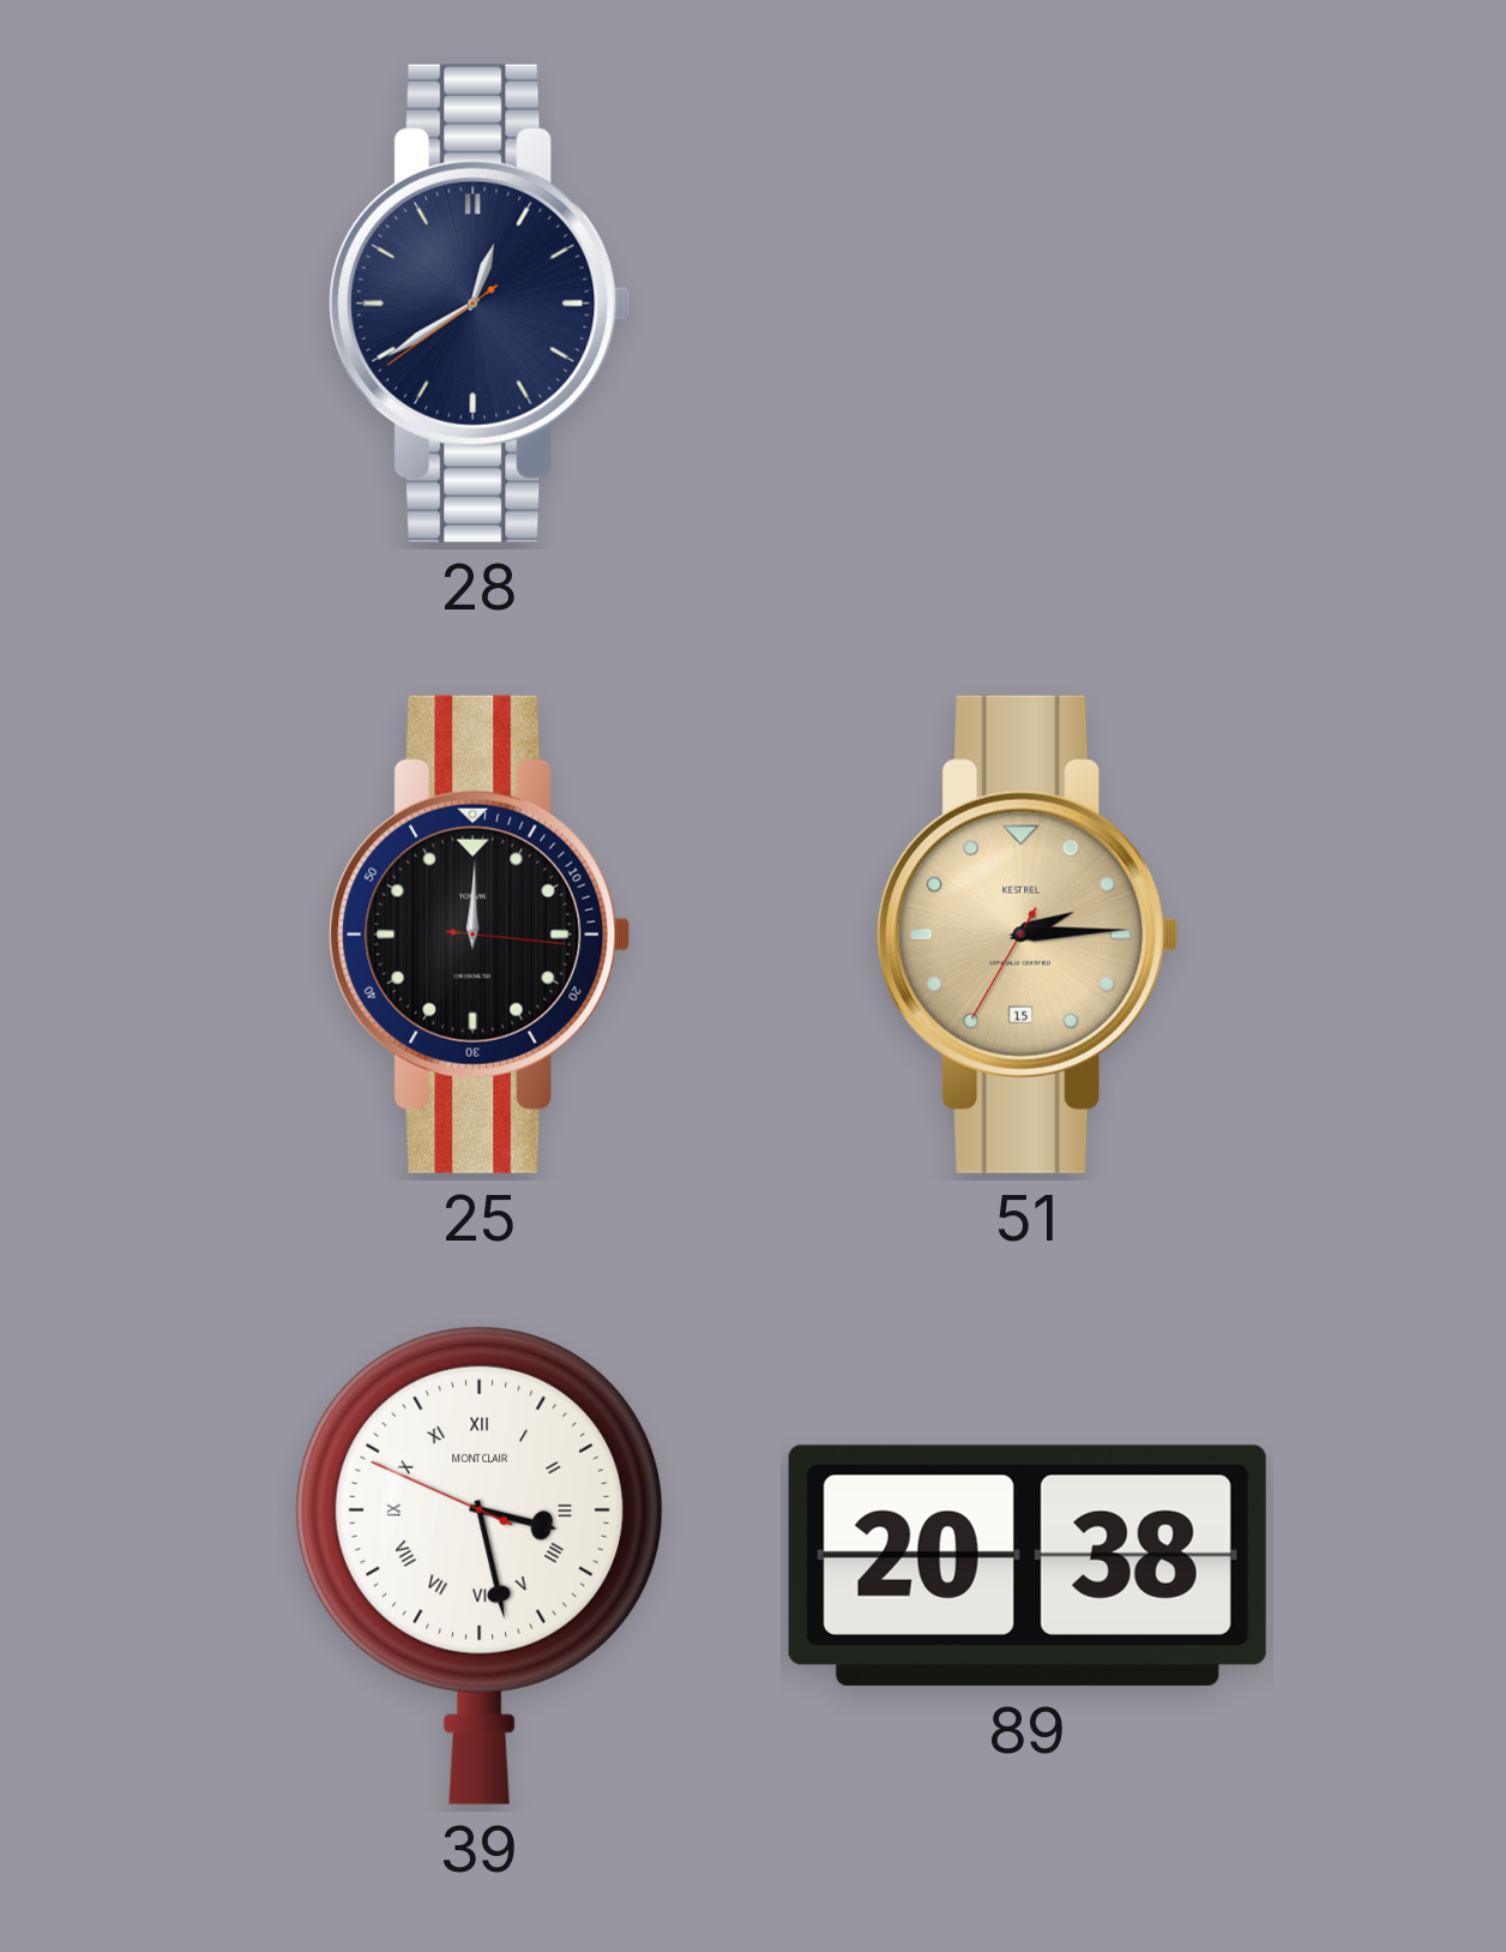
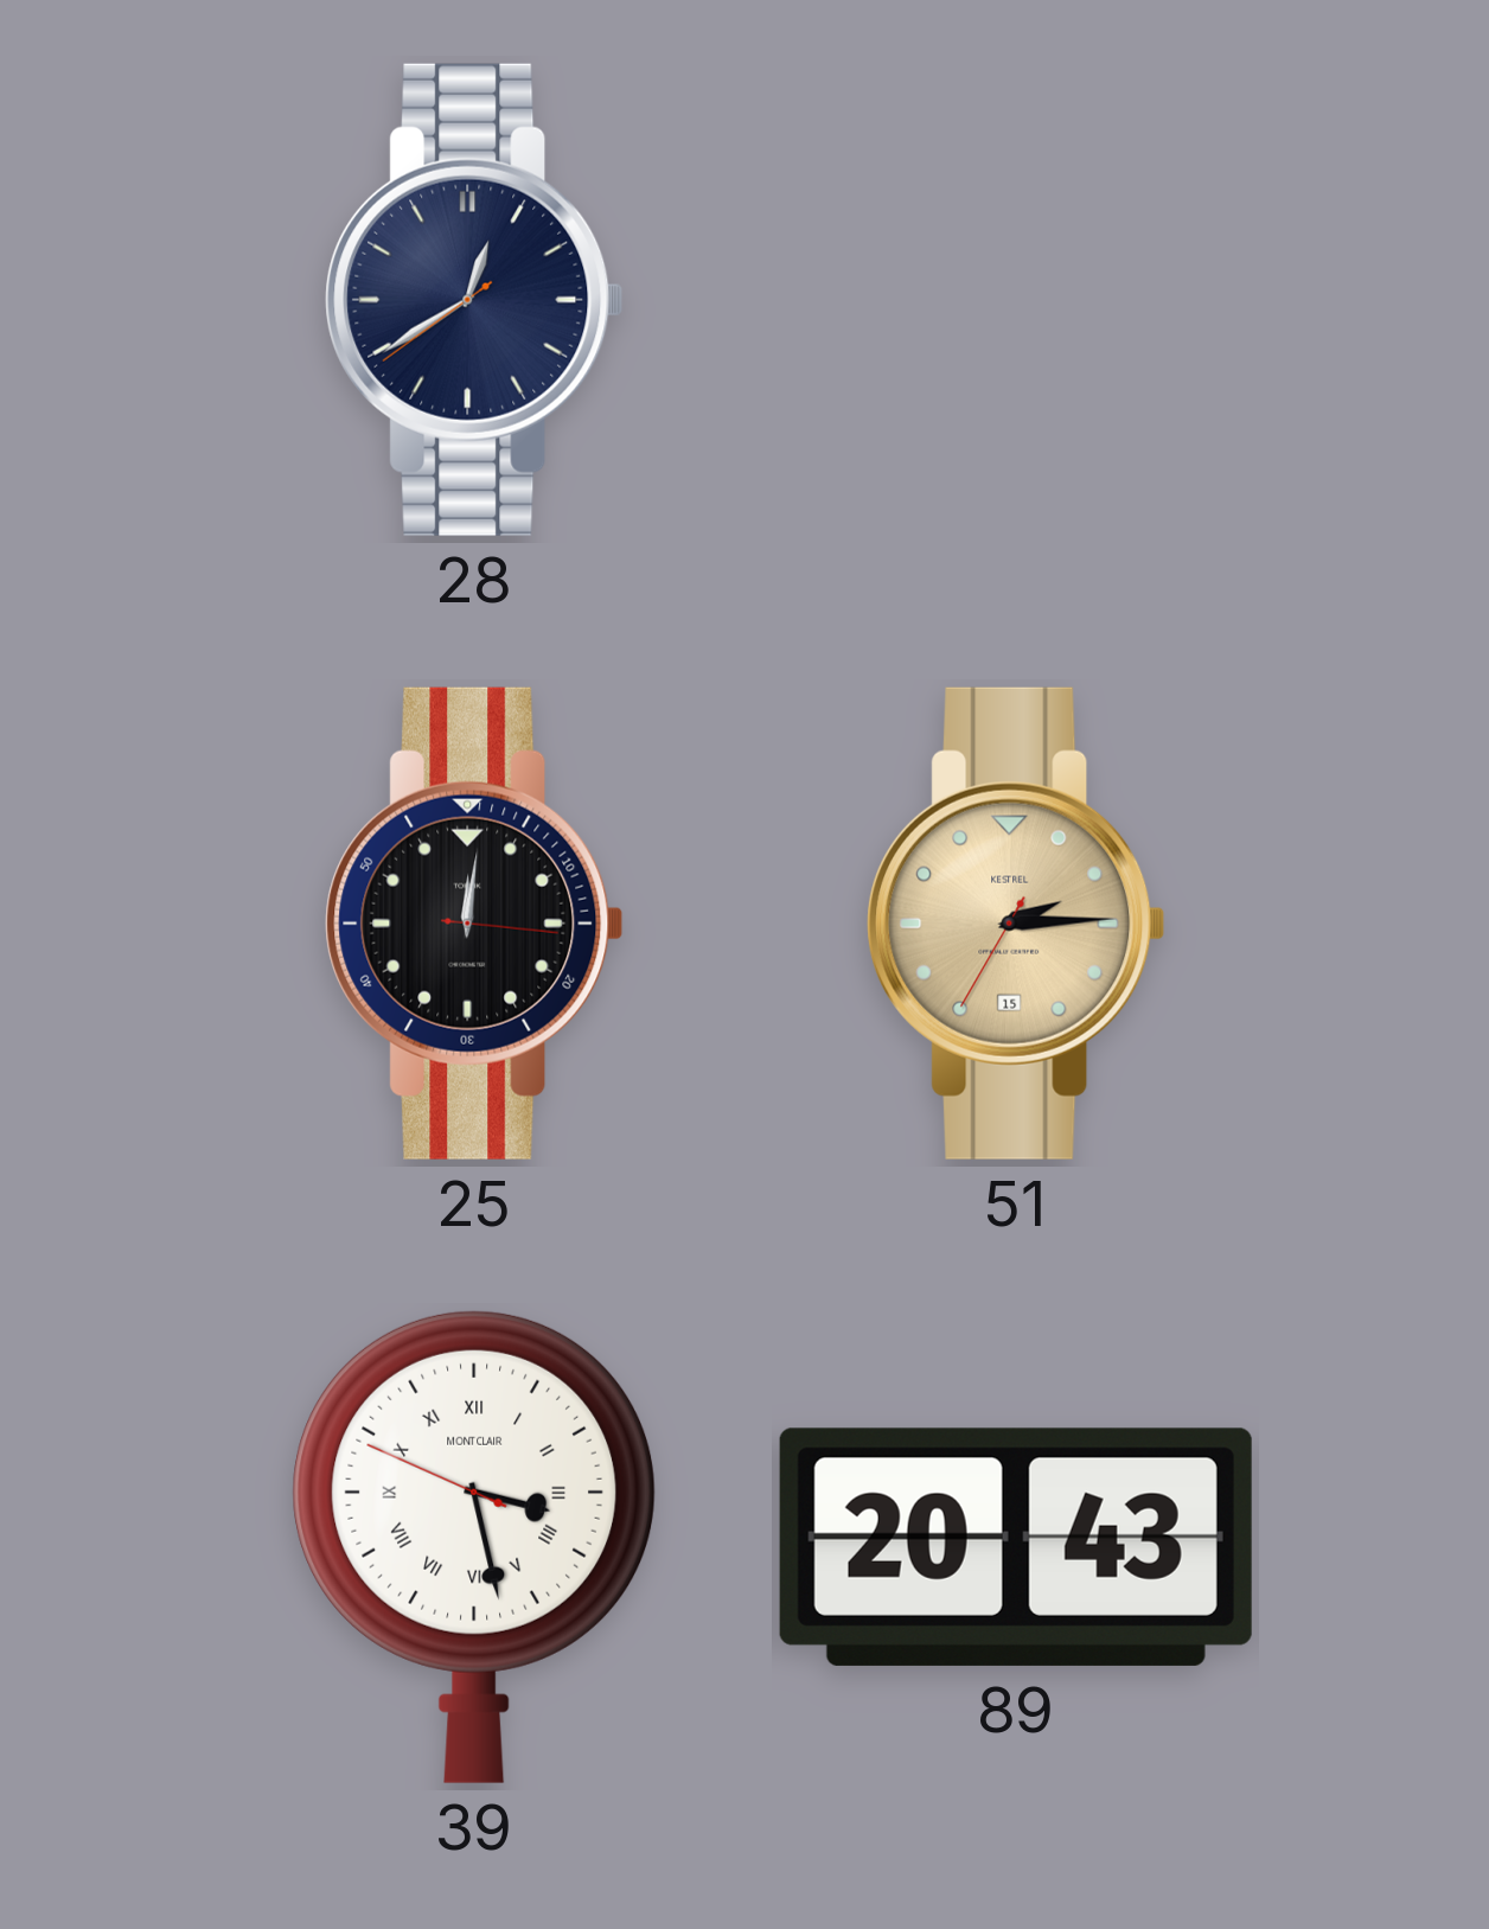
25: 12:00 -> 12:01
89: 20:38 -> 20:43
